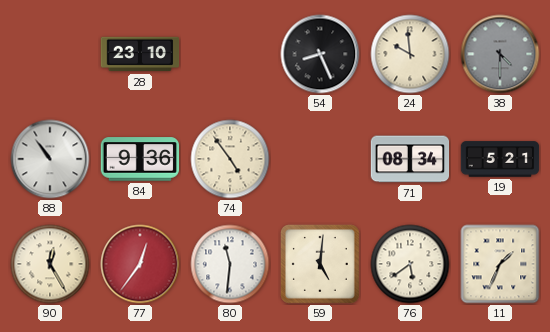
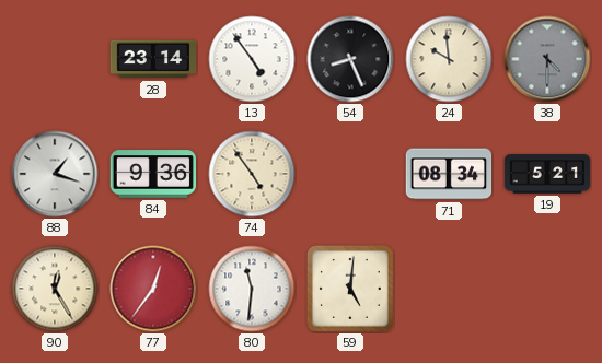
28: 23:10 -> 23:14
13: none -> 4:54
88: 10:54 -> 1:18
76: 5:39 -> none
11: 1:34 -> none
